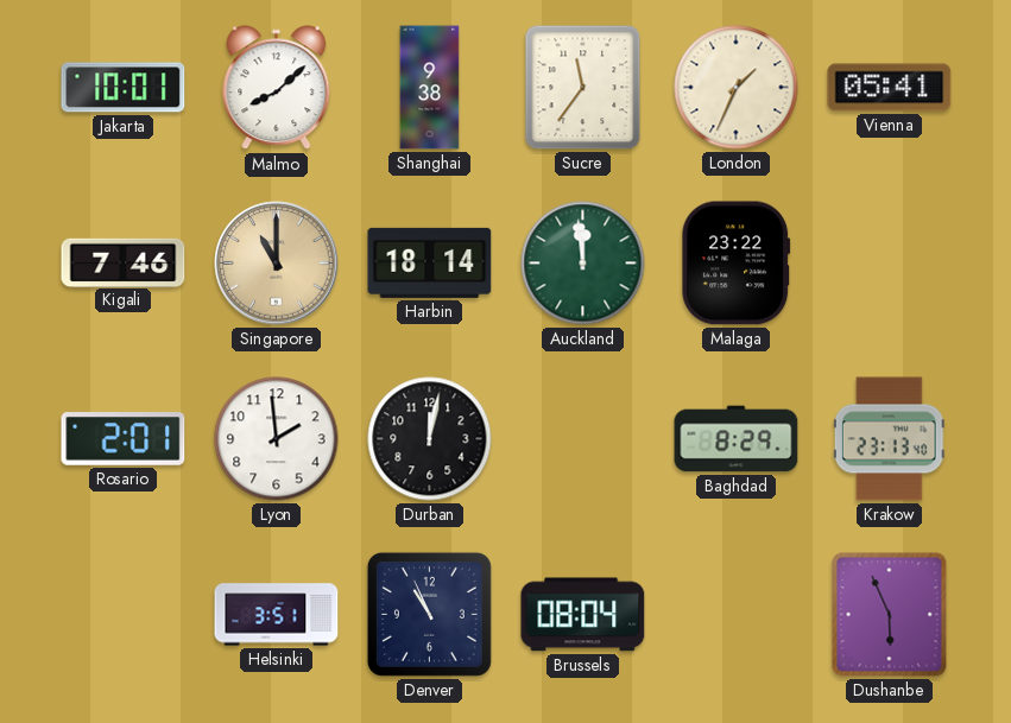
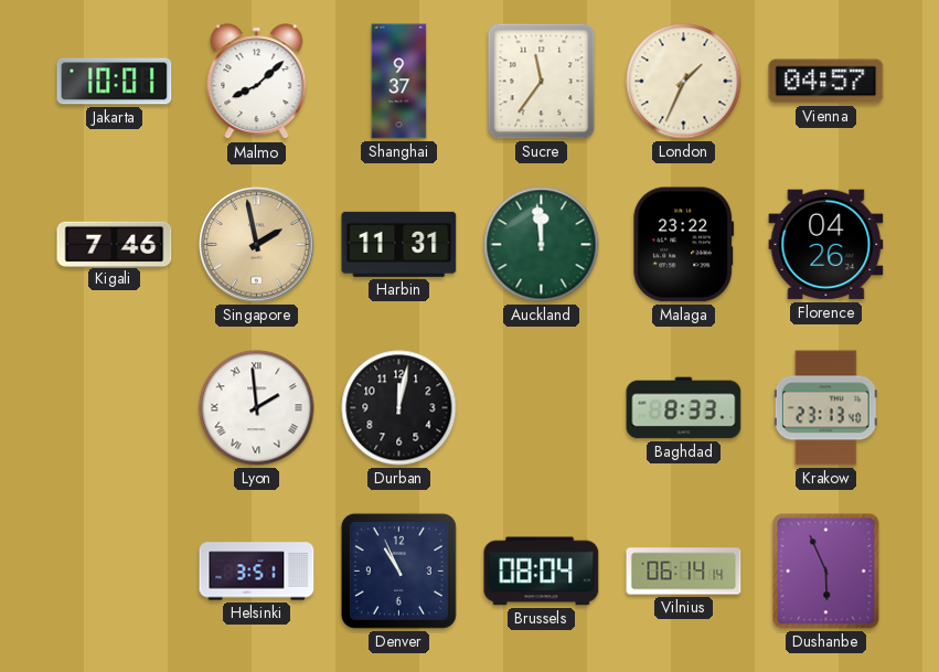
Shanghai: 9:38 -> 9:37
Vienna: 05:41 -> 04:57
Singapore: 11:00 -> 1:58
Harbin: 18:14 -> 11:31
Florence: none -> 04:26
Rosario: 2:01 -> none
Lyon numerals: Arabic -> Roman
Baghdad: 8:29 -> 8:33
Vilnius: none -> 06:14
